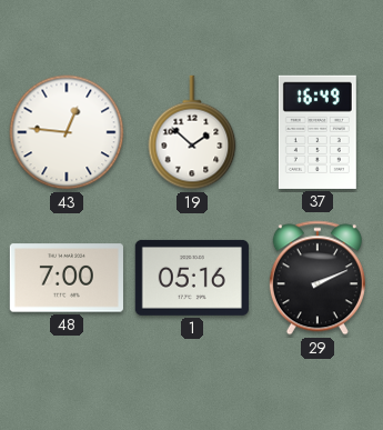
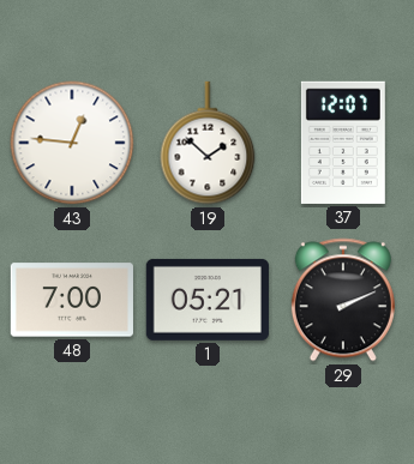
37: 16:49 -> 12:07
1: 05:16 -> 05:21
